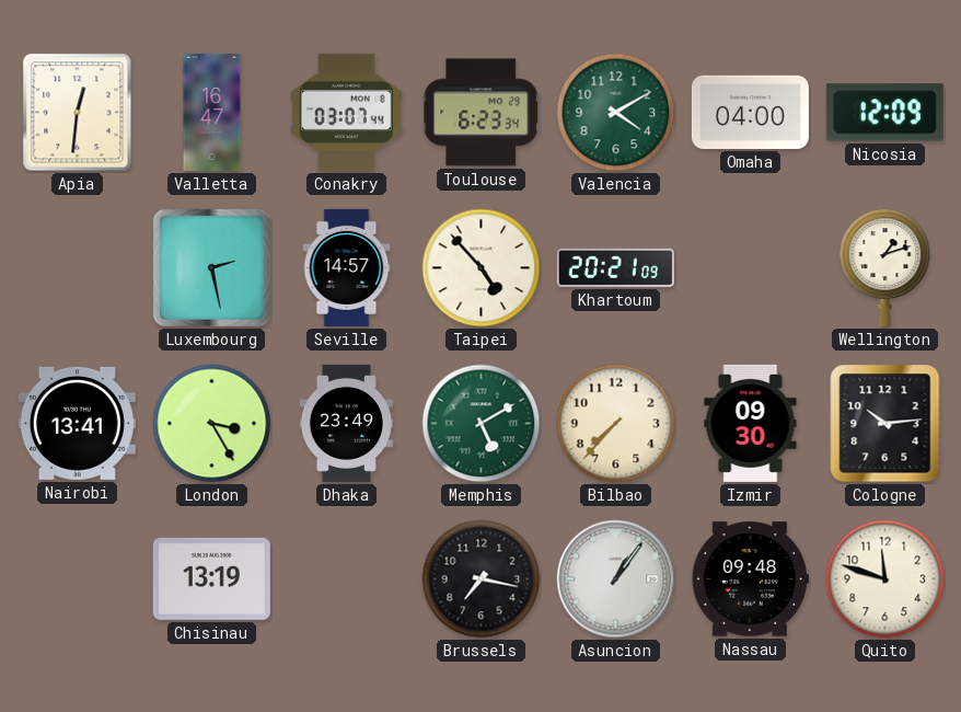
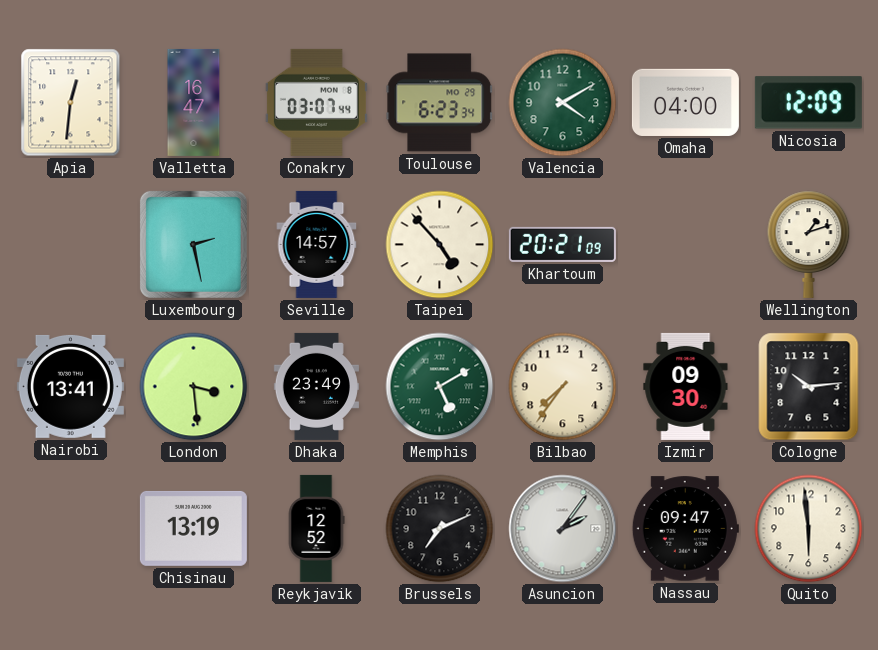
London: 3:25 -> 3:29
Bilbao: 7:37 -> 7:36
Reykjavik: none -> 12:52
Brussels: 7:17 -> 7:11
Asuncion: 1:06 -> 2:06
Nassau: 09:48 -> 09:47
Quito: 11:48 -> 5:59
